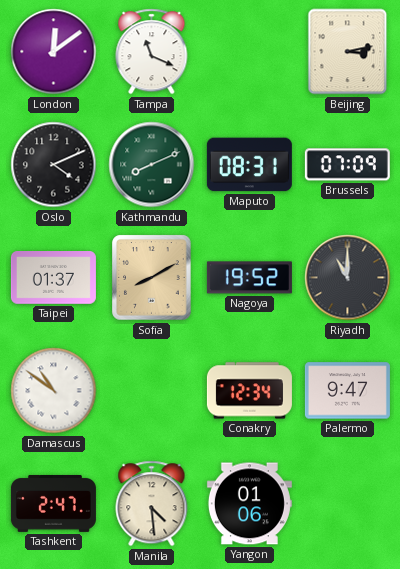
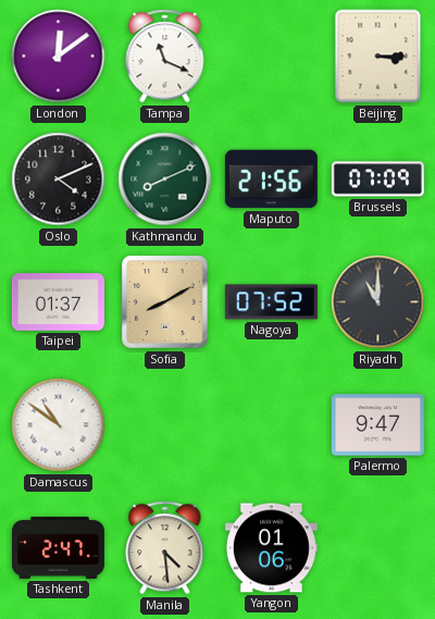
Beijing: 3:13 -> 3:15
Maputo: 08:31 -> 21:56
Nagoya: 19:52 -> 07:52
Conakry: 12:34 -> none
